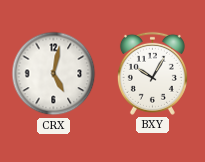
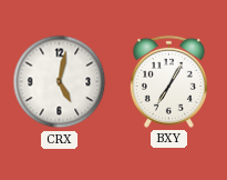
BXY: 10:05 -> 7:05
